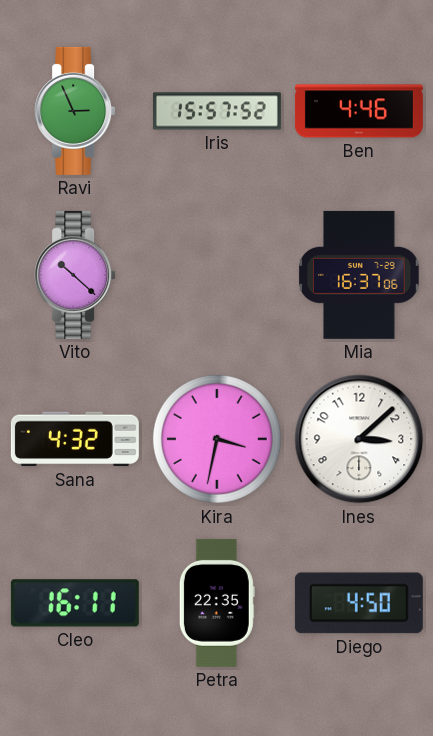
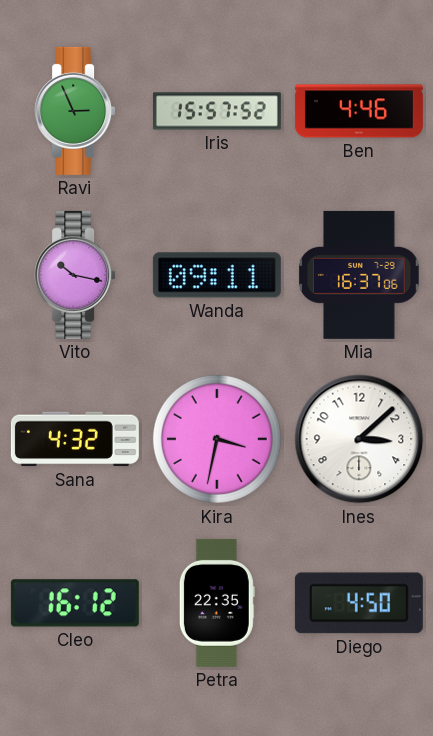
Vito: 10:22 -> 10:17
Wanda: none -> 09:11
Cleo: 16:11 -> 16:12
